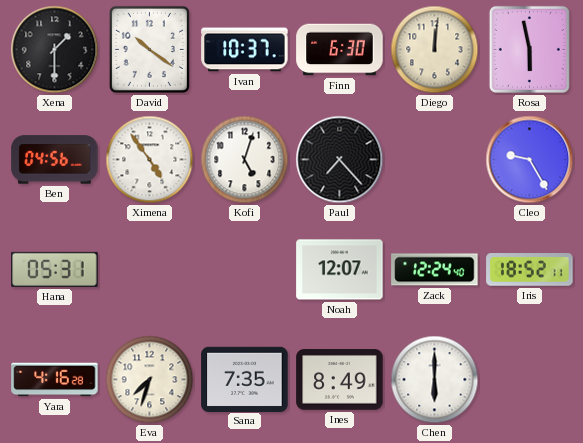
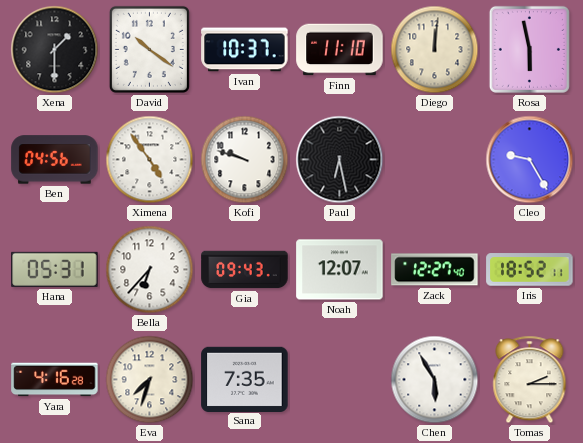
Finn: 6:30 -> 11:10
Kofi: 5:03 -> 9:48
Paul: 7:23 -> 6:28
Bella: none -> 6:37
Gia: none -> 09:43
Zack: 12:24 -> 12:27
Ines: 8:49 -> none
Chen: 6:00 -> 5:55
Tomas: none -> 2:15
